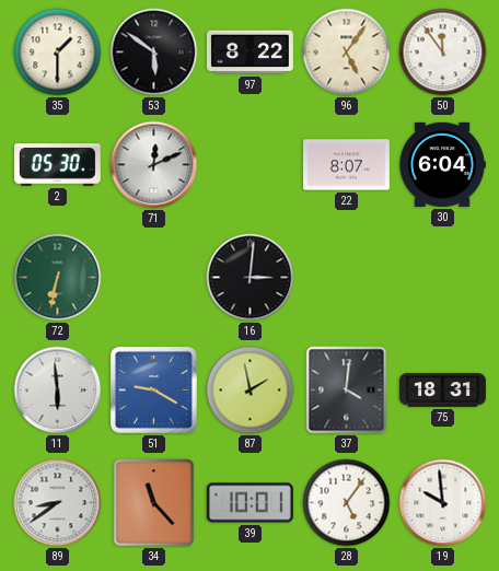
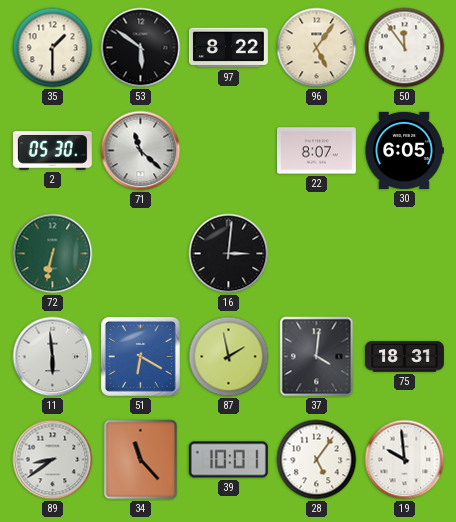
71: 12:11 -> 11:22
30: 6:04 -> 6:05
51: 9:20 -> 6:20
